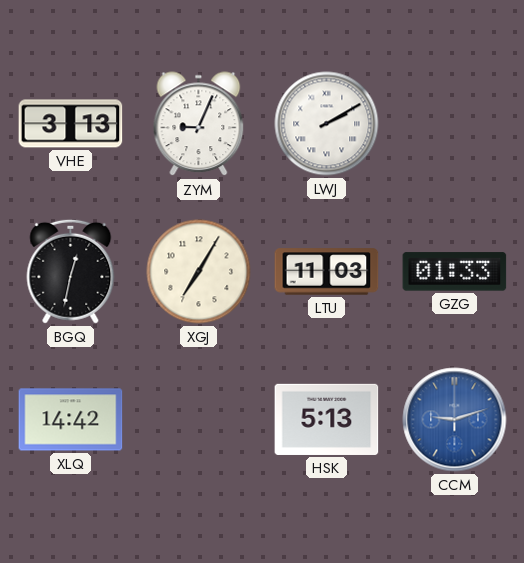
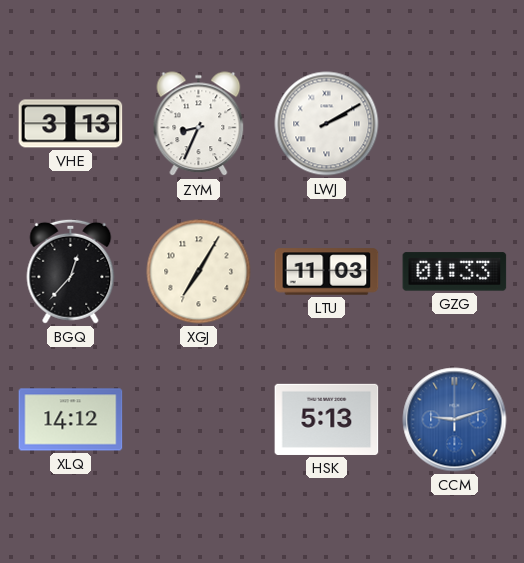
ZYM: 9:04 -> 8:34
BGQ: 12:32 -> 12:37
XLQ: 14:42 -> 14:12
